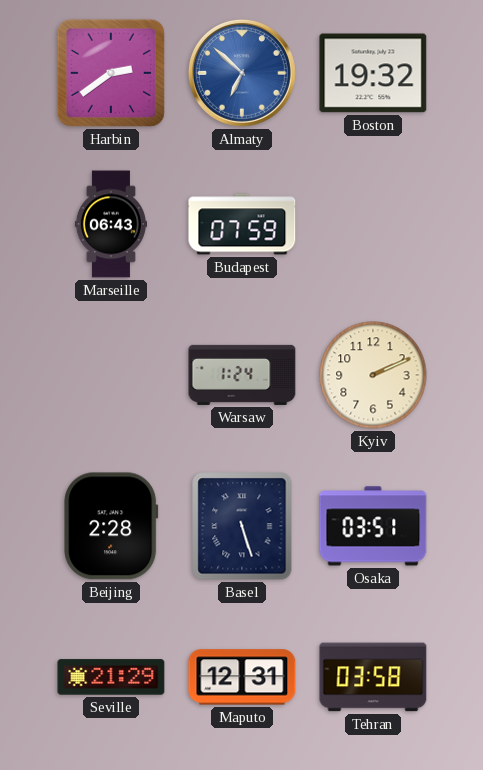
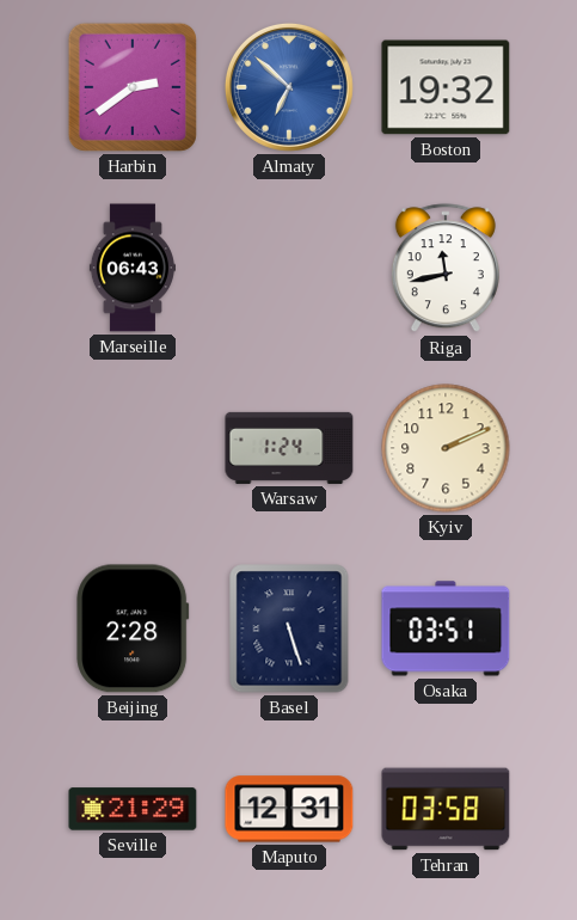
Budapest: 07:59 -> none
Riga: none -> 11:43
